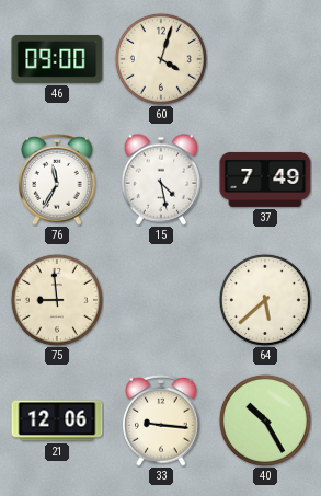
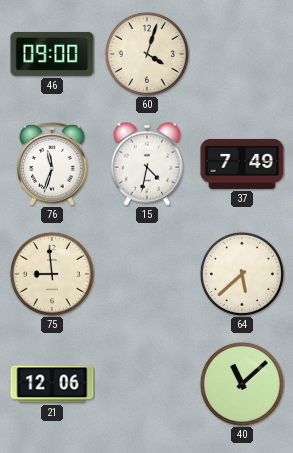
76: 11:35 -> 11:33
15: 4:28 -> 4:32
33: 9:16 -> none
40: 10:25 -> 11:08
